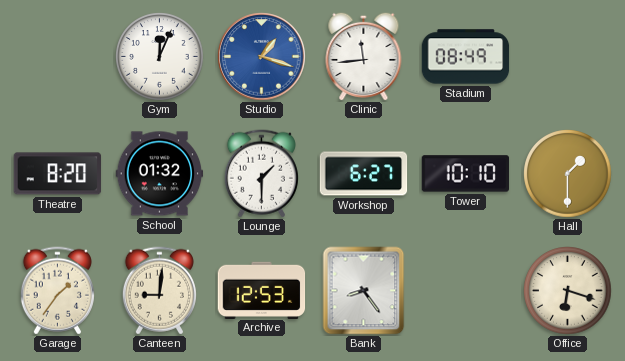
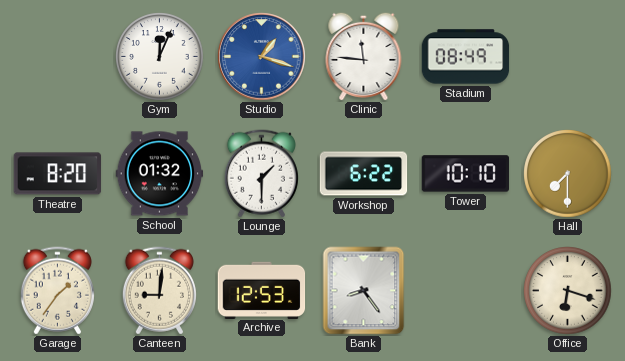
Clinic: 11:44 -> 11:46
Workshop: 6:27 -> 6:22
Hall: 1:30 -> 7:30
